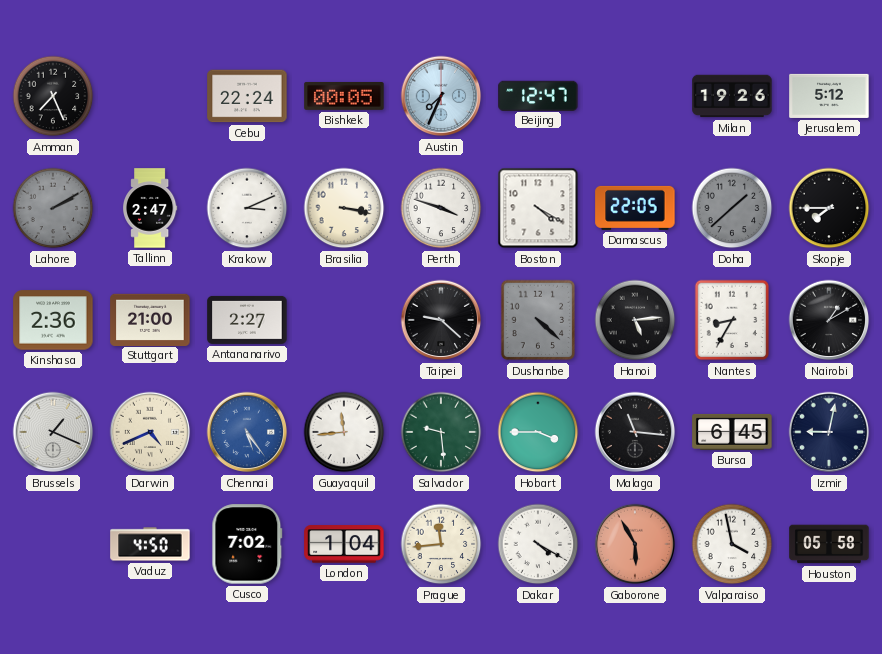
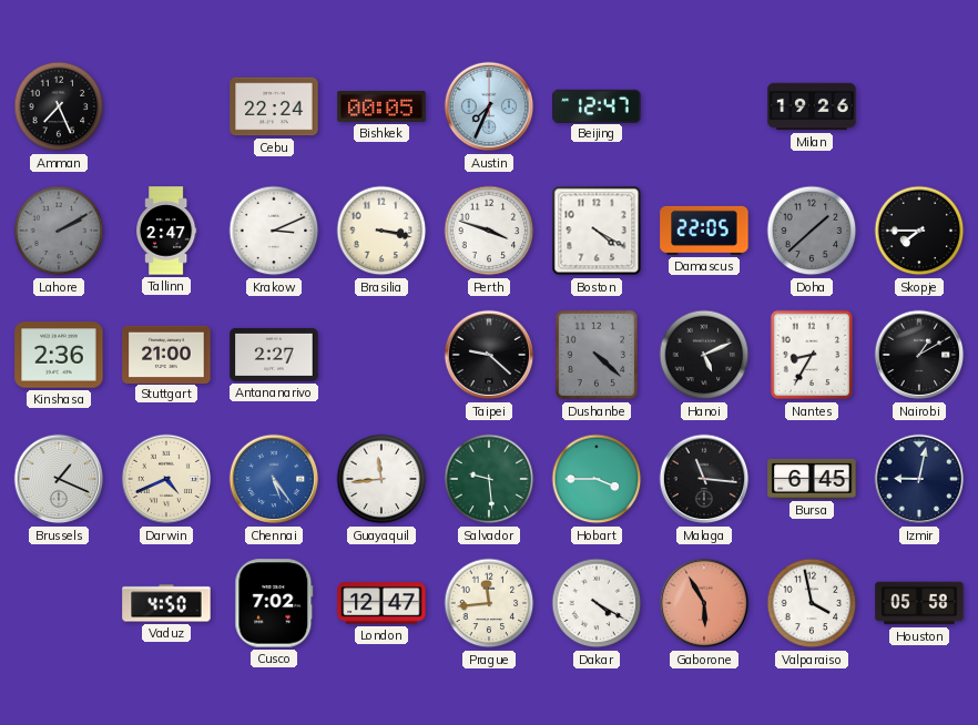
Jerusalem: 5:12 -> none
Hanoi: 5:14 -> 5:11
London: 1:04 -> 12:47
